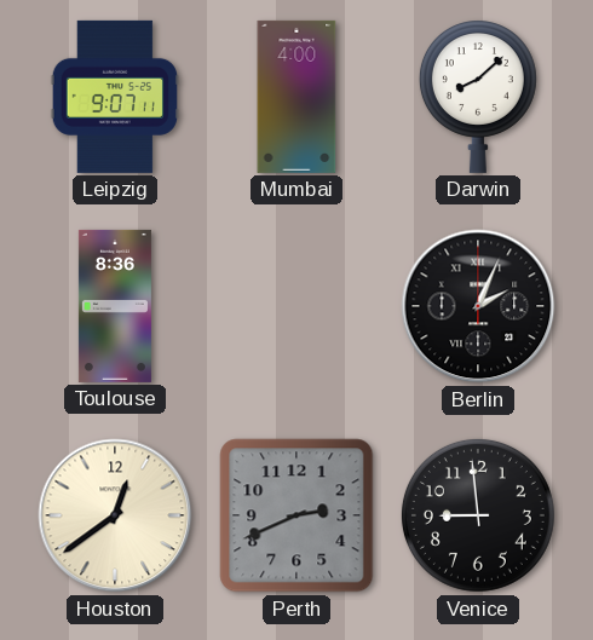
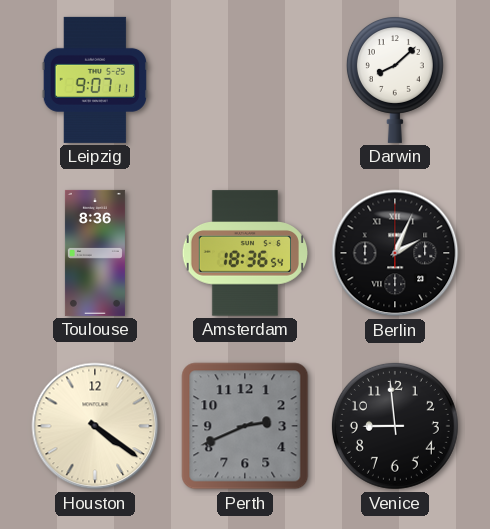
Mumbai: 4:00 -> none
Amsterdam: none -> 18:36
Houston: 12:39 -> 4:21
